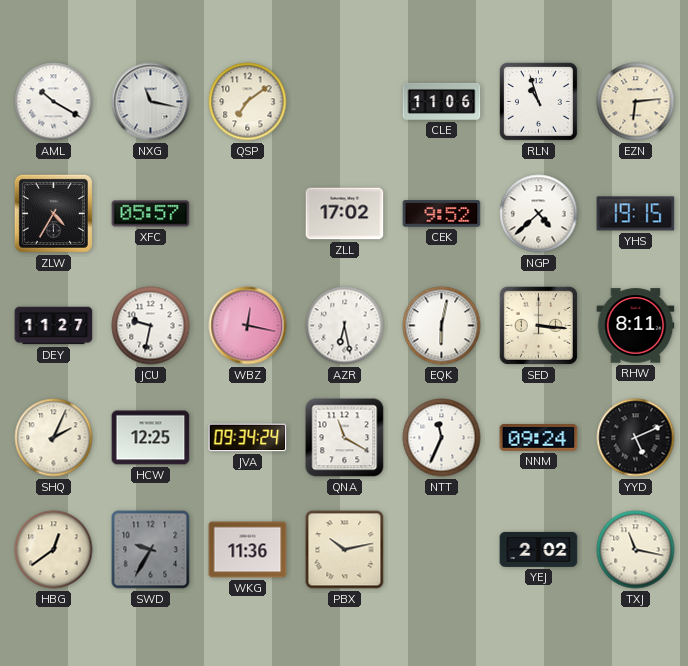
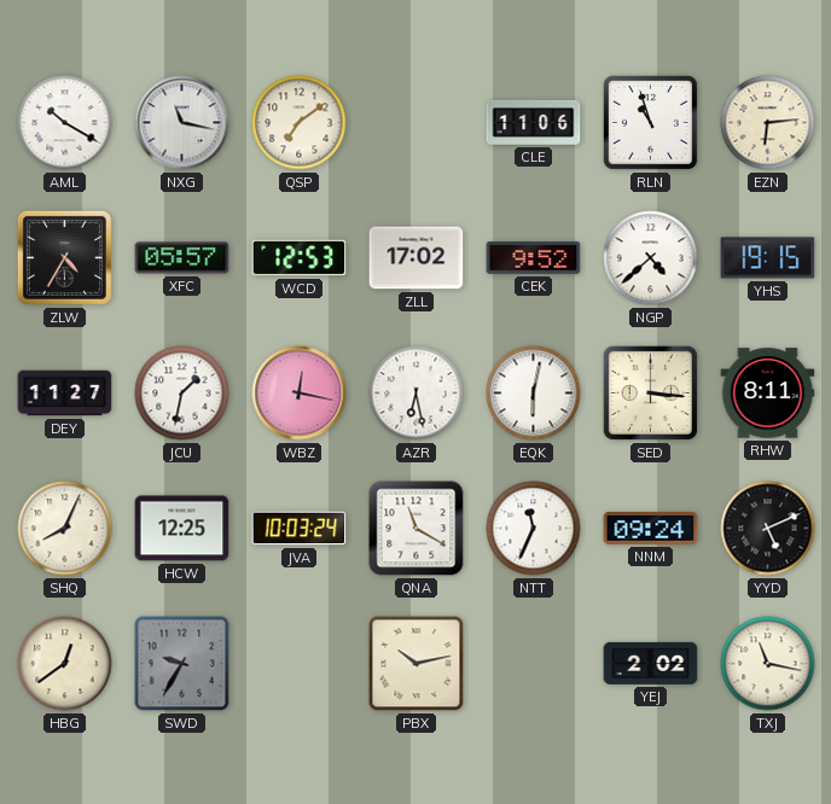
WCD: none -> 12:53
JCU: 9:32 -> 1:32
SHQ: 2:04 -> 8:04
JVA: 09:34 -> 10:03
WKG: 11:36 -> none
